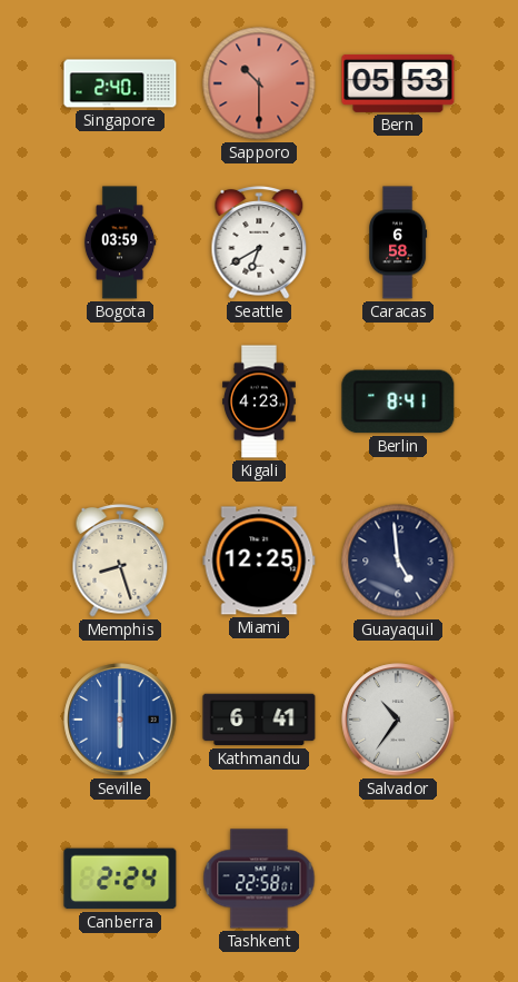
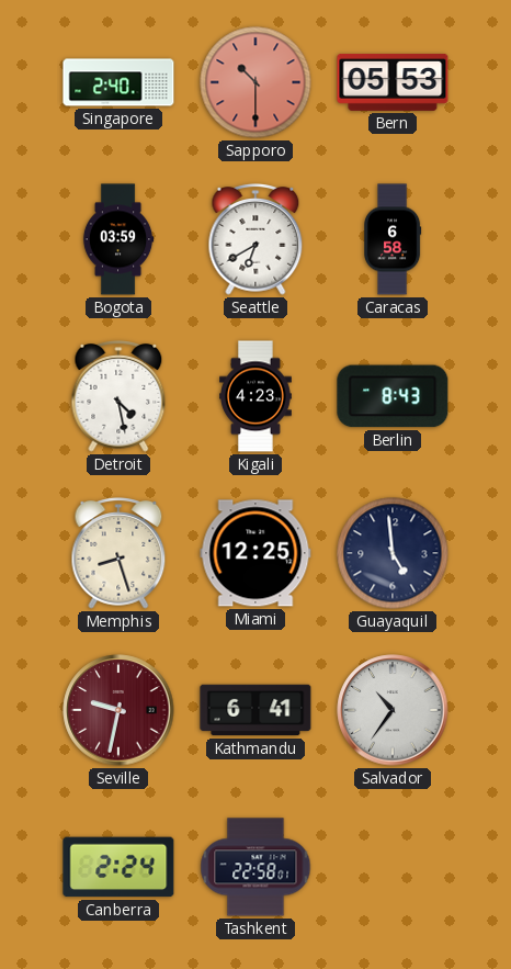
Detroit: none -> 4:28
Berlin: 8:41 -> 8:43
Seville: 6:00 -> 9:32
Seville dial: blue -> burgundy
